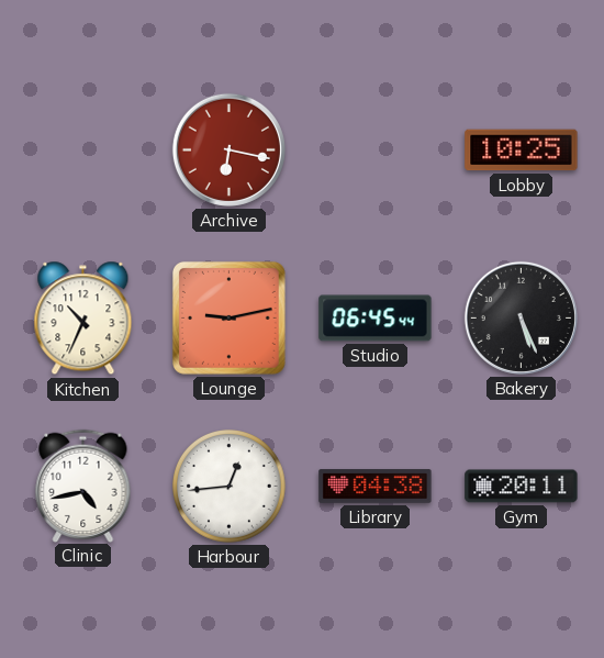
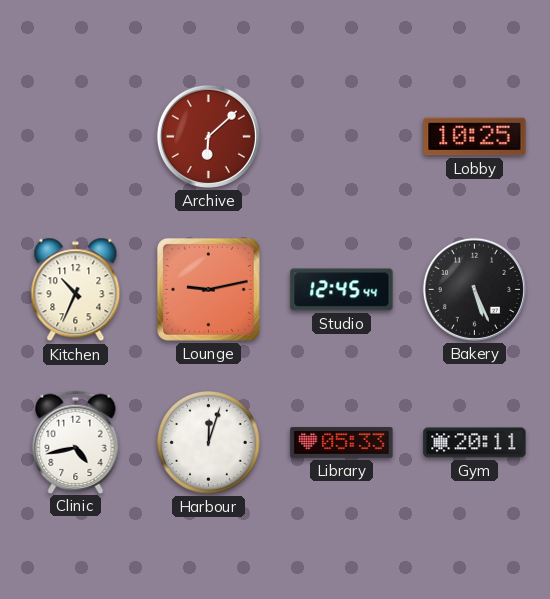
Archive: 6:17 -> 6:08
Studio: 06:45 -> 12:45
Harbour: 12:44 -> 12:03
Library: 04:38 -> 05:33
